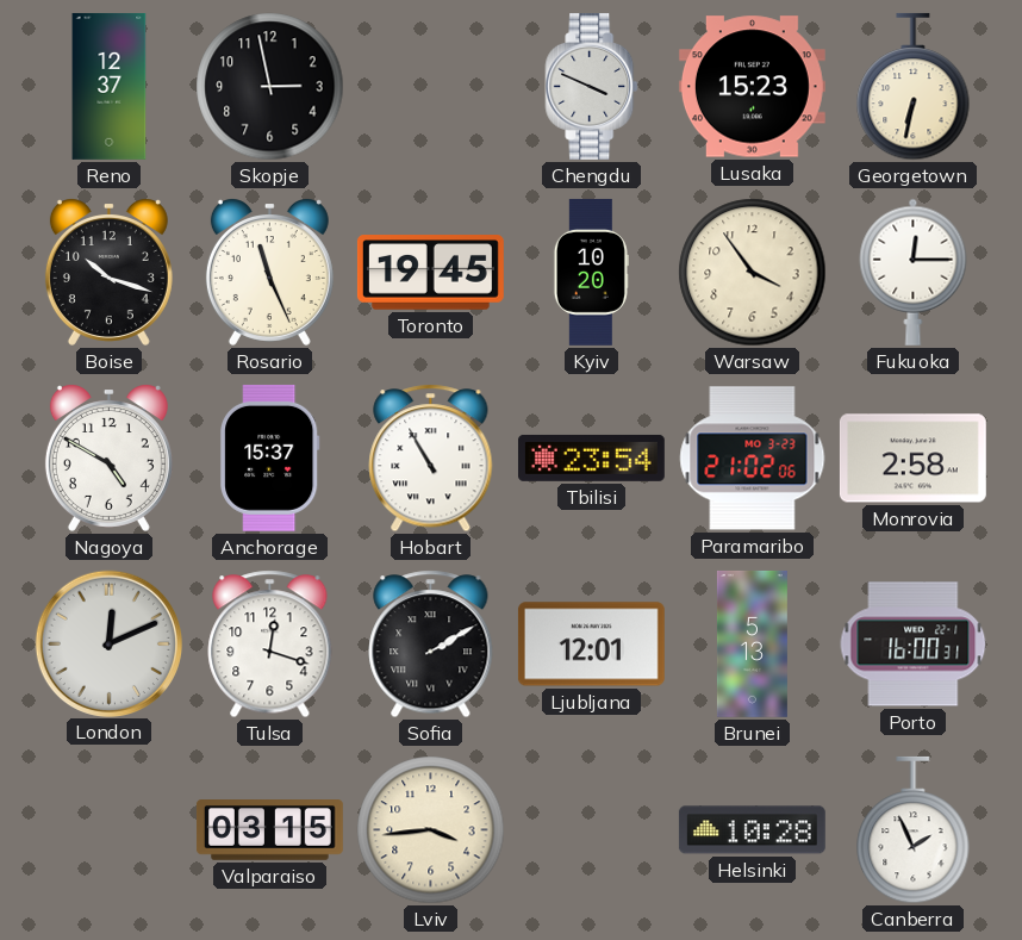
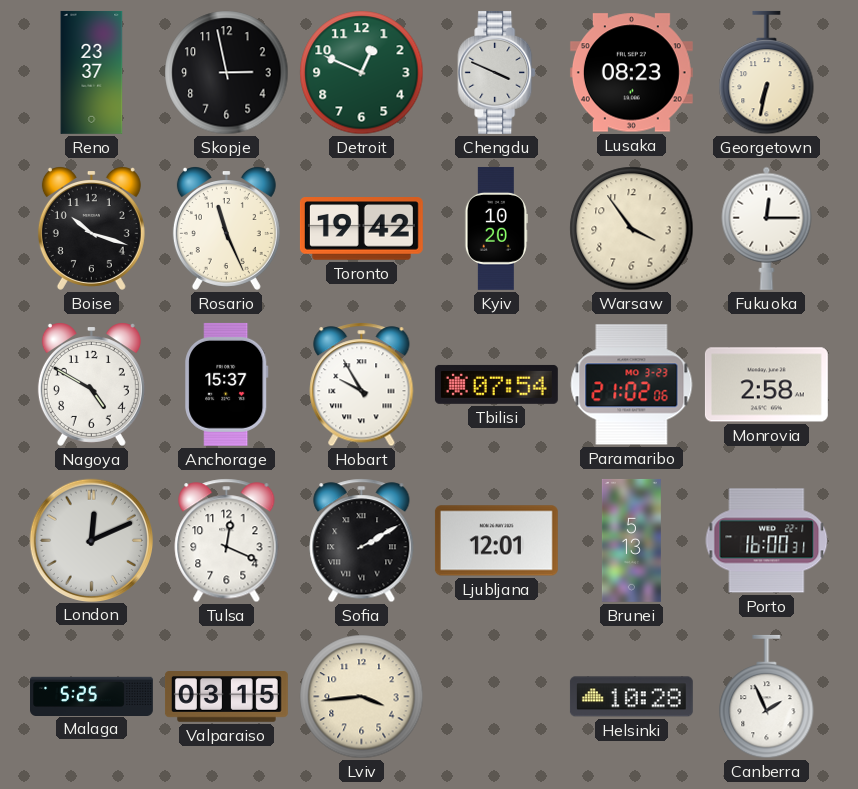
Reno: 12:37 -> 23:37
Detroit: none -> 12:49
Lusaka: 15:23 -> 08:23
Toronto: 19:45 -> 19:42
Hobart: 10:55 -> 9:55
Tbilisi: 23:54 -> 07:54
Tulsa: 12:18 -> 12:19
Malaga: none -> 5:25
